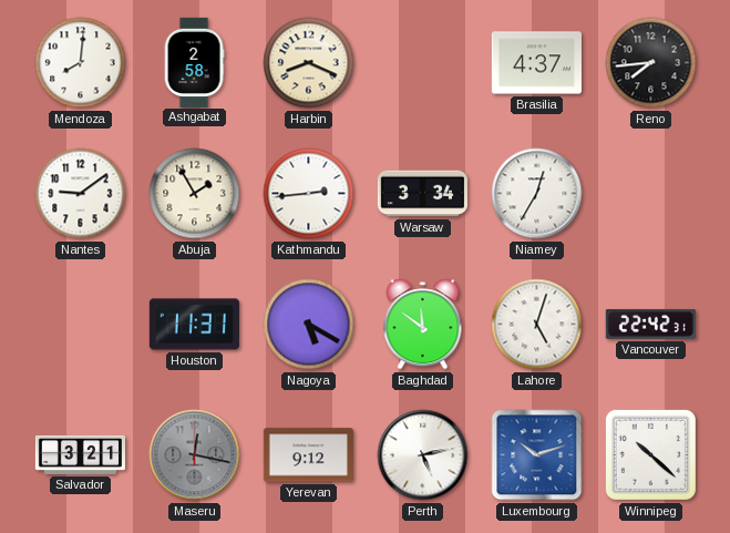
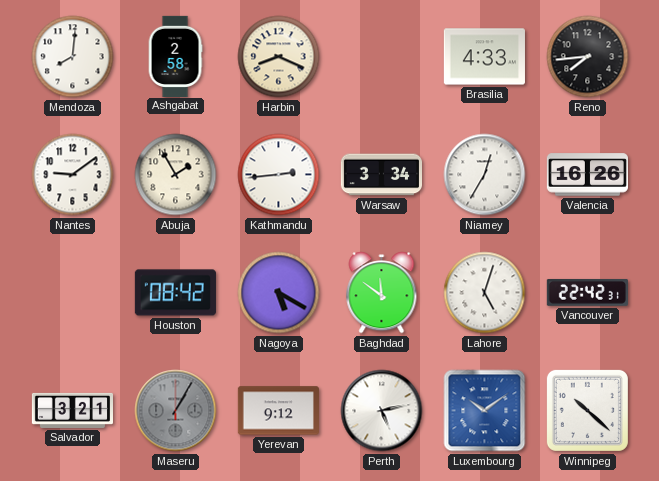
Brasilia: 4:37 -> 4:33
Valencia: none -> 16:26
Houston: 11:31 -> 08:42
Maseru: 12:17 -> 1:05
Luxembourg: 10:12 -> 10:09
